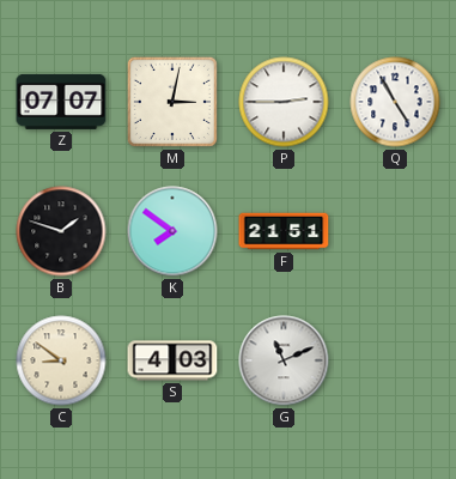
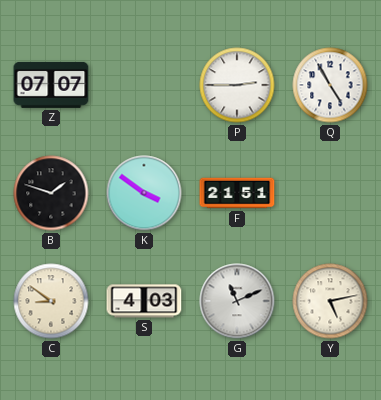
M: 3:02 -> none
K: 7:51 -> 3:51
Y: none -> 5:13
